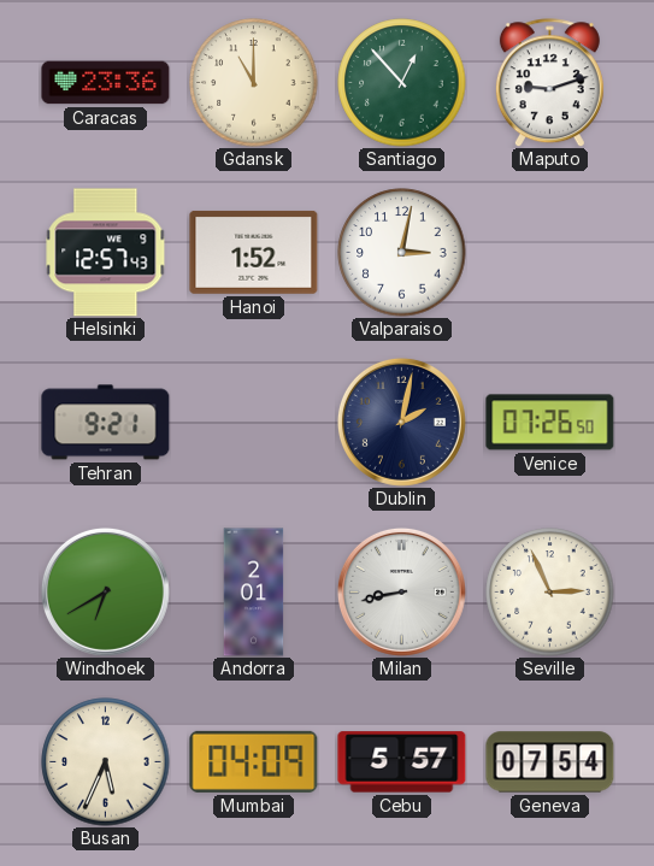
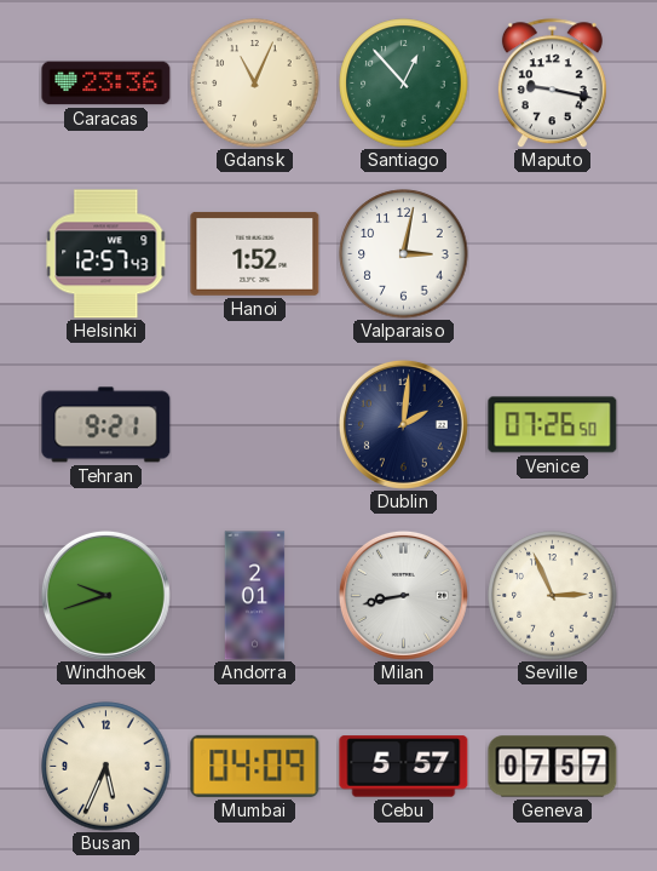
Gdansk: 11:00 -> 11:04
Maputo: 9:12 -> 9:17
Dublin: 2:02 -> 2:01
Windhoek: 6:40 -> 9:42
Geneva: 07:54 -> 07:57
